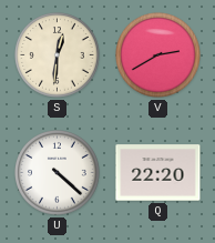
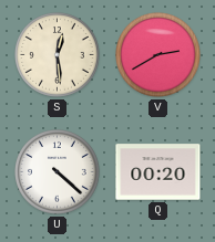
S: 12:31 -> 12:29
Q: 22:20 -> 00:20
